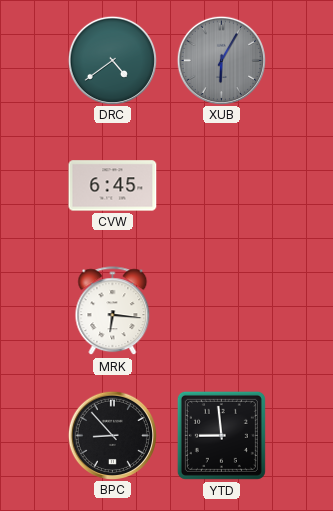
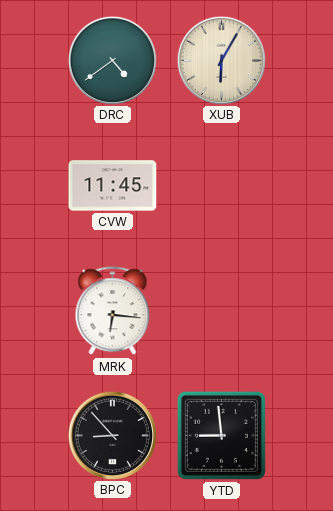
XUB dial: grey -> cream
CVW: 6:45 -> 11:45
